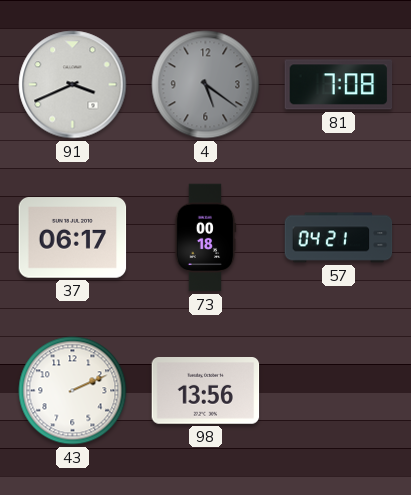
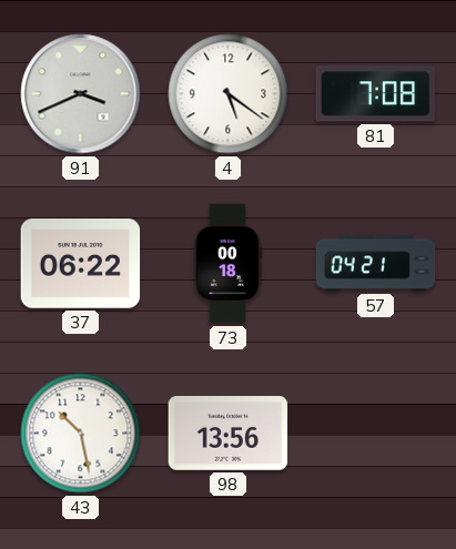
4 dial: grey -> white
37: 06:17 -> 06:22
43: 2:11 -> 10:28
